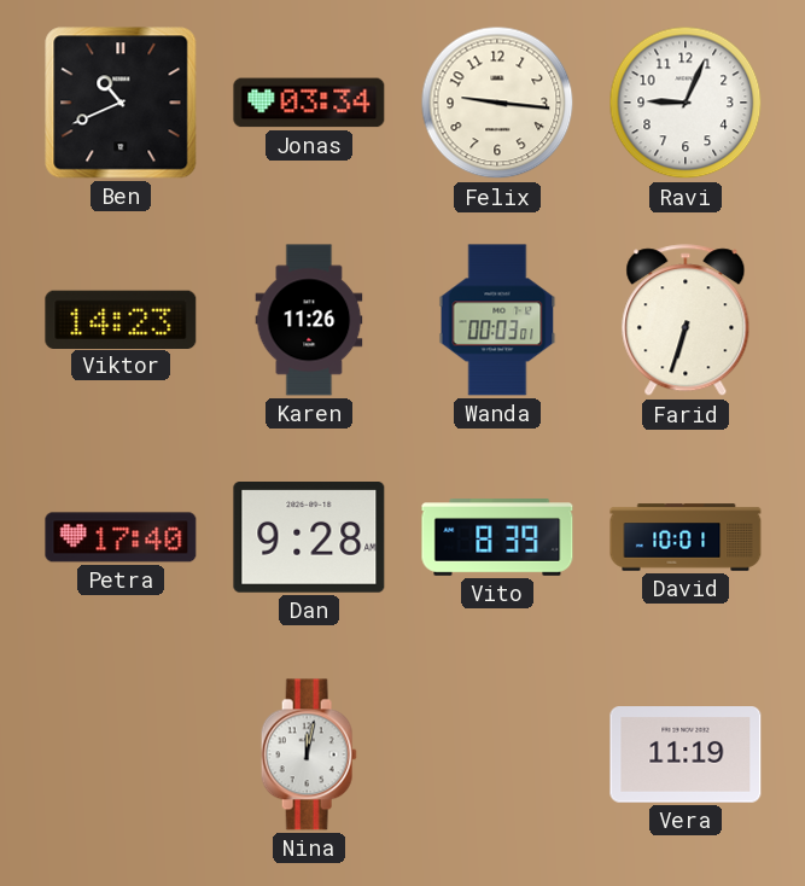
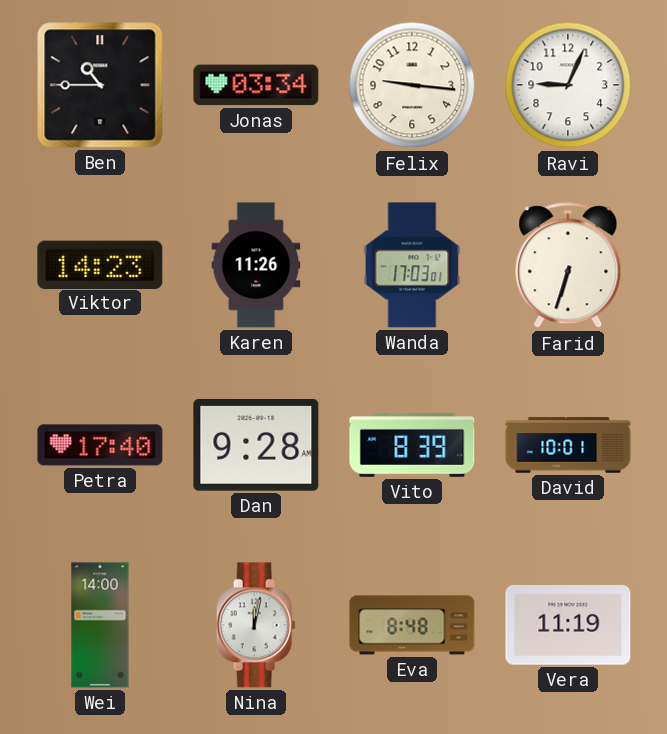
Ben: 10:41 -> 10:45
Wanda: 00:03 -> 17:03
Wei: none -> 14:00
Eva: none -> 8:48
